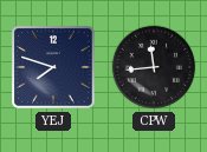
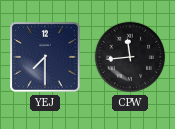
YEJ: 7:48 -> 7:30
